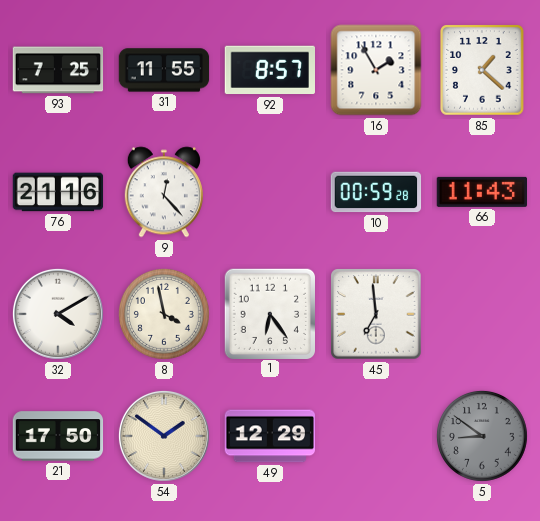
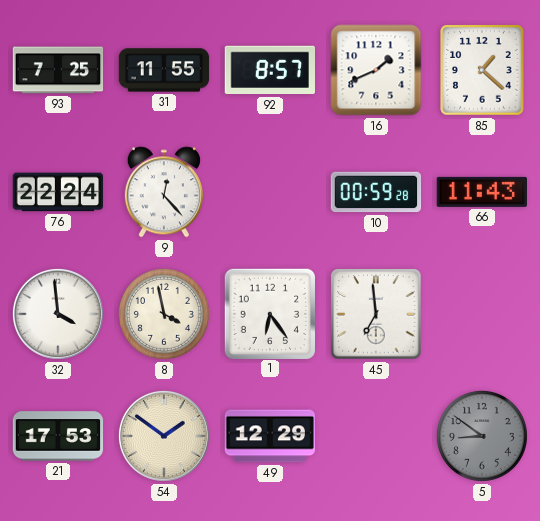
16: 1:55 -> 1:41
76: 21:16 -> 22:24
32: 4:10 -> 3:59
21: 17:50 -> 17:53
